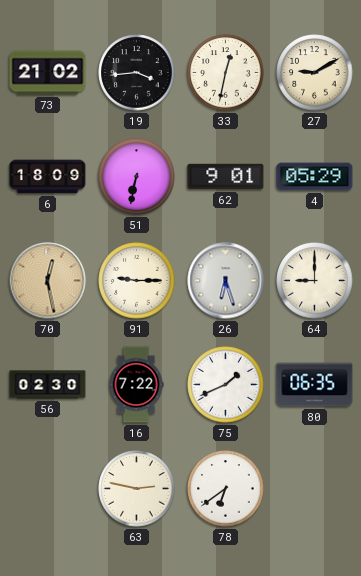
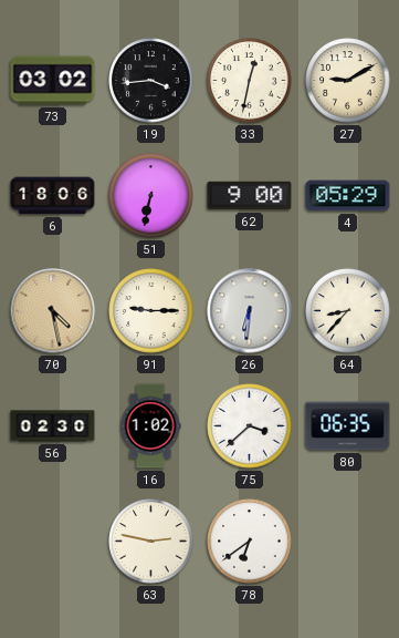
73: 21:02 -> 03:02
6: 18:09 -> 18:06
62: 9:01 -> 9:00
70: 12:28 -> 4:28
26: 6:27 -> 6:31
64: 9:00 -> 8:37
16: 7:22 -> 1:02
75: 1:41 -> 3:38
